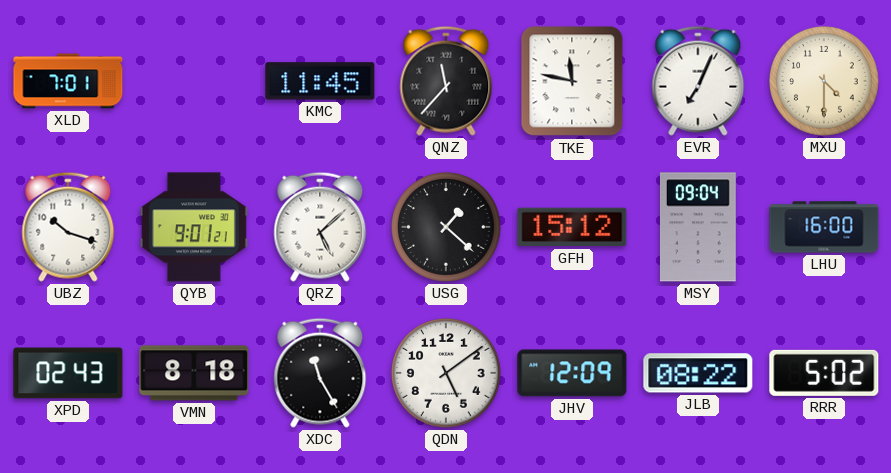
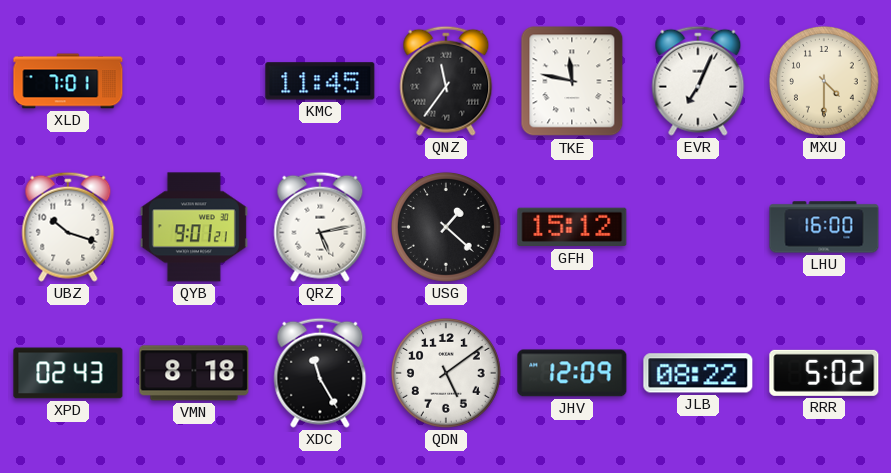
QNZ: 11:37 -> 11:36
QRZ: 5:08 -> 5:13
MSY: 09:04 -> none
